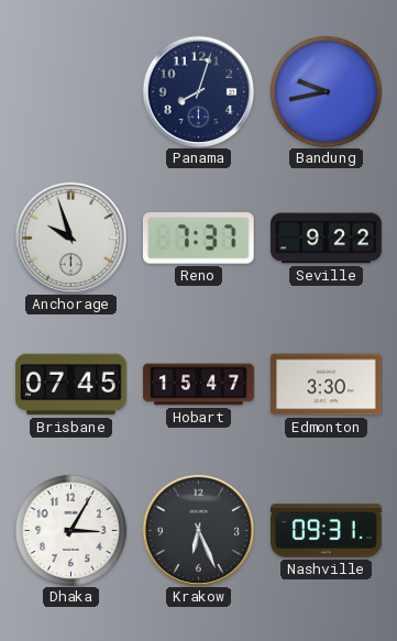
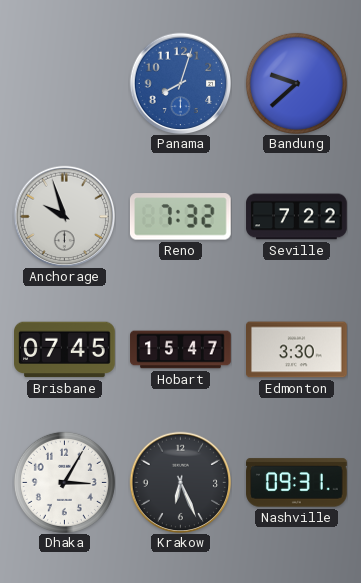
Panama dial: navy -> blue
Bandung: 9:43 -> 9:38
Reno: 7:37 -> 7:32
Seville: 9:22 -> 7:22
